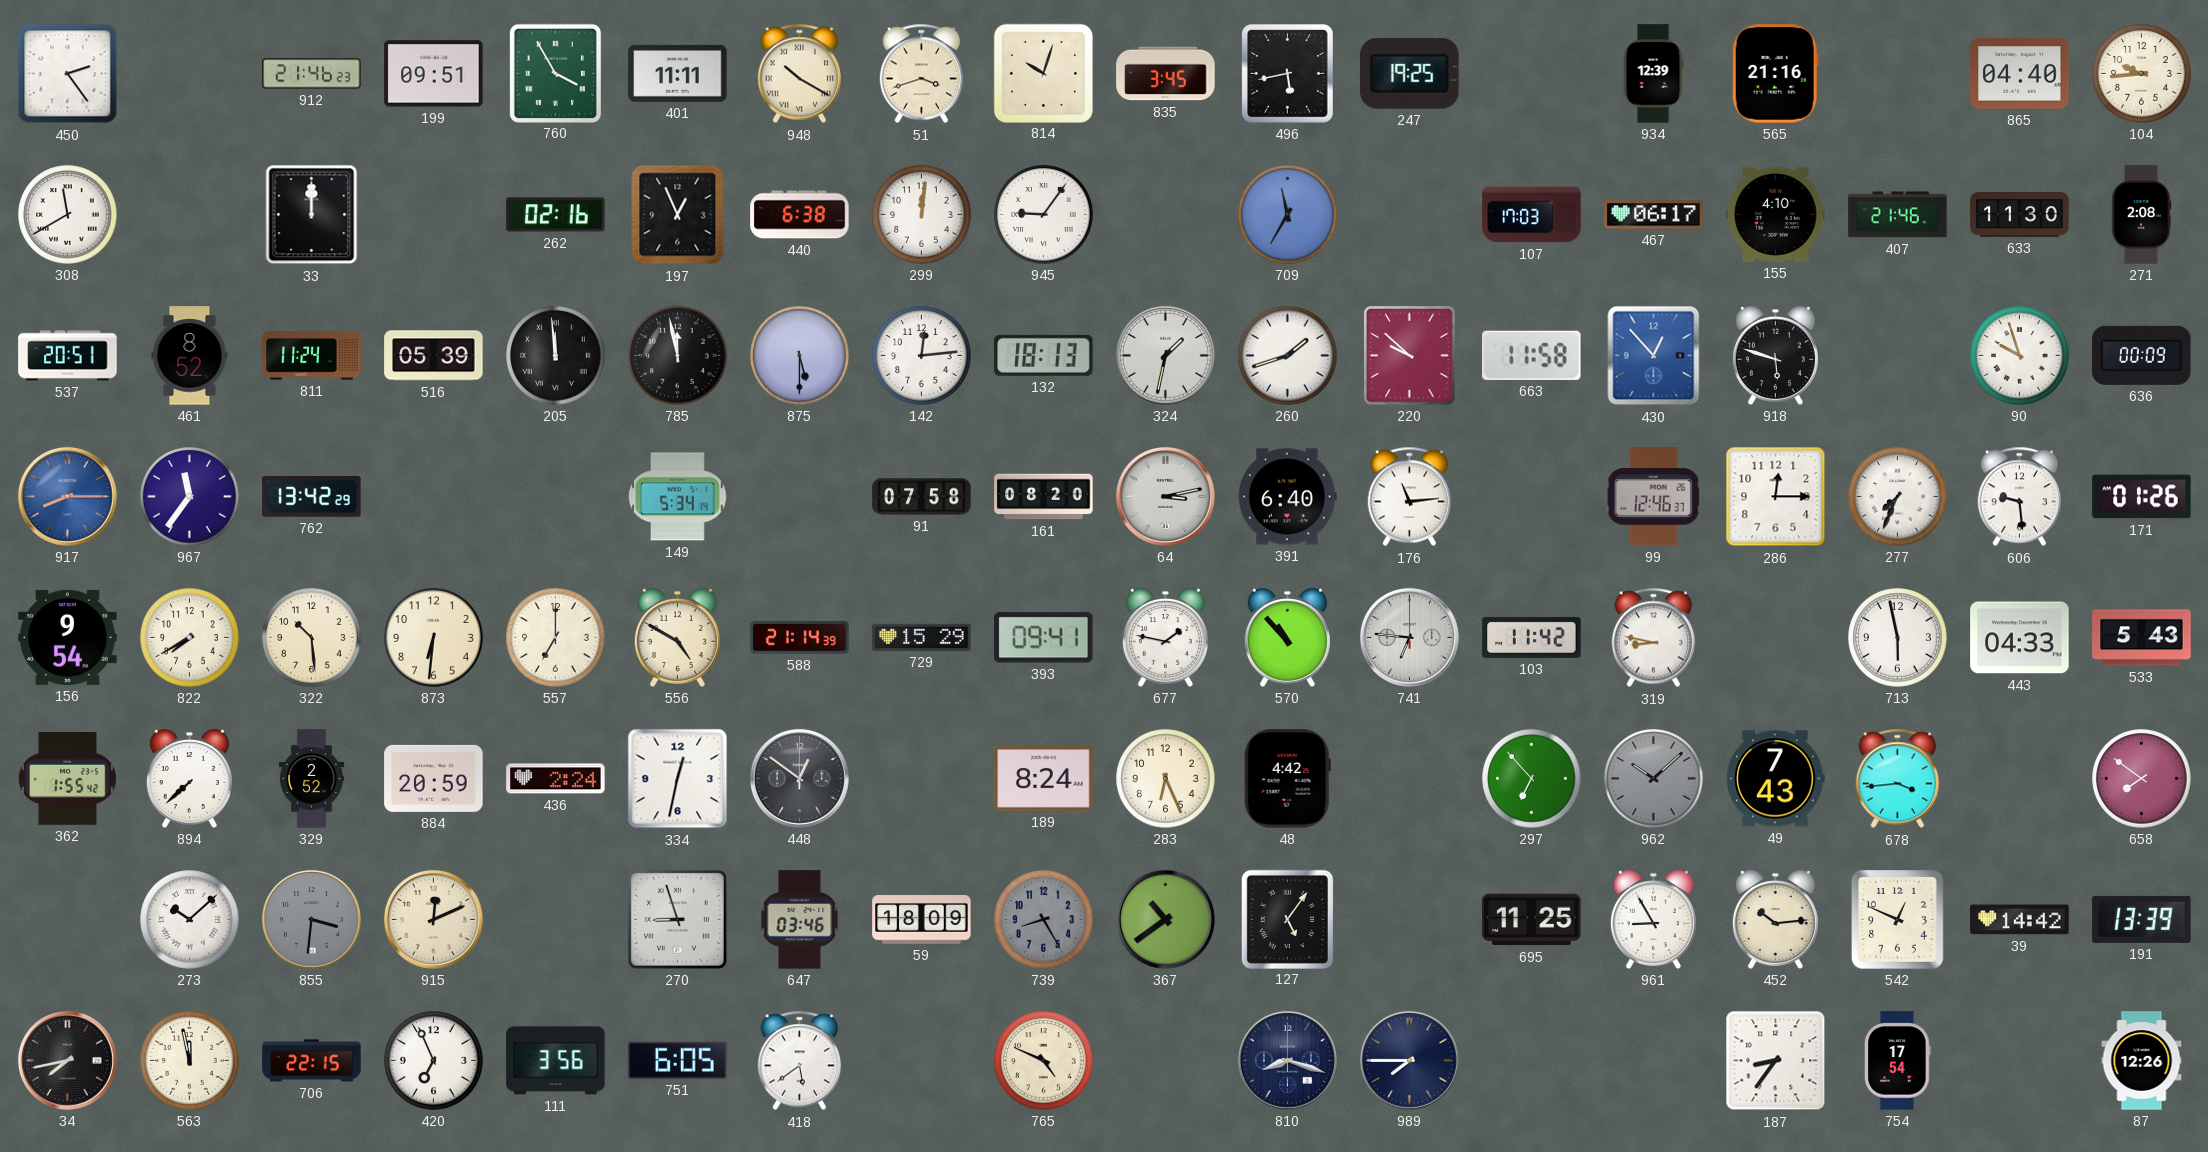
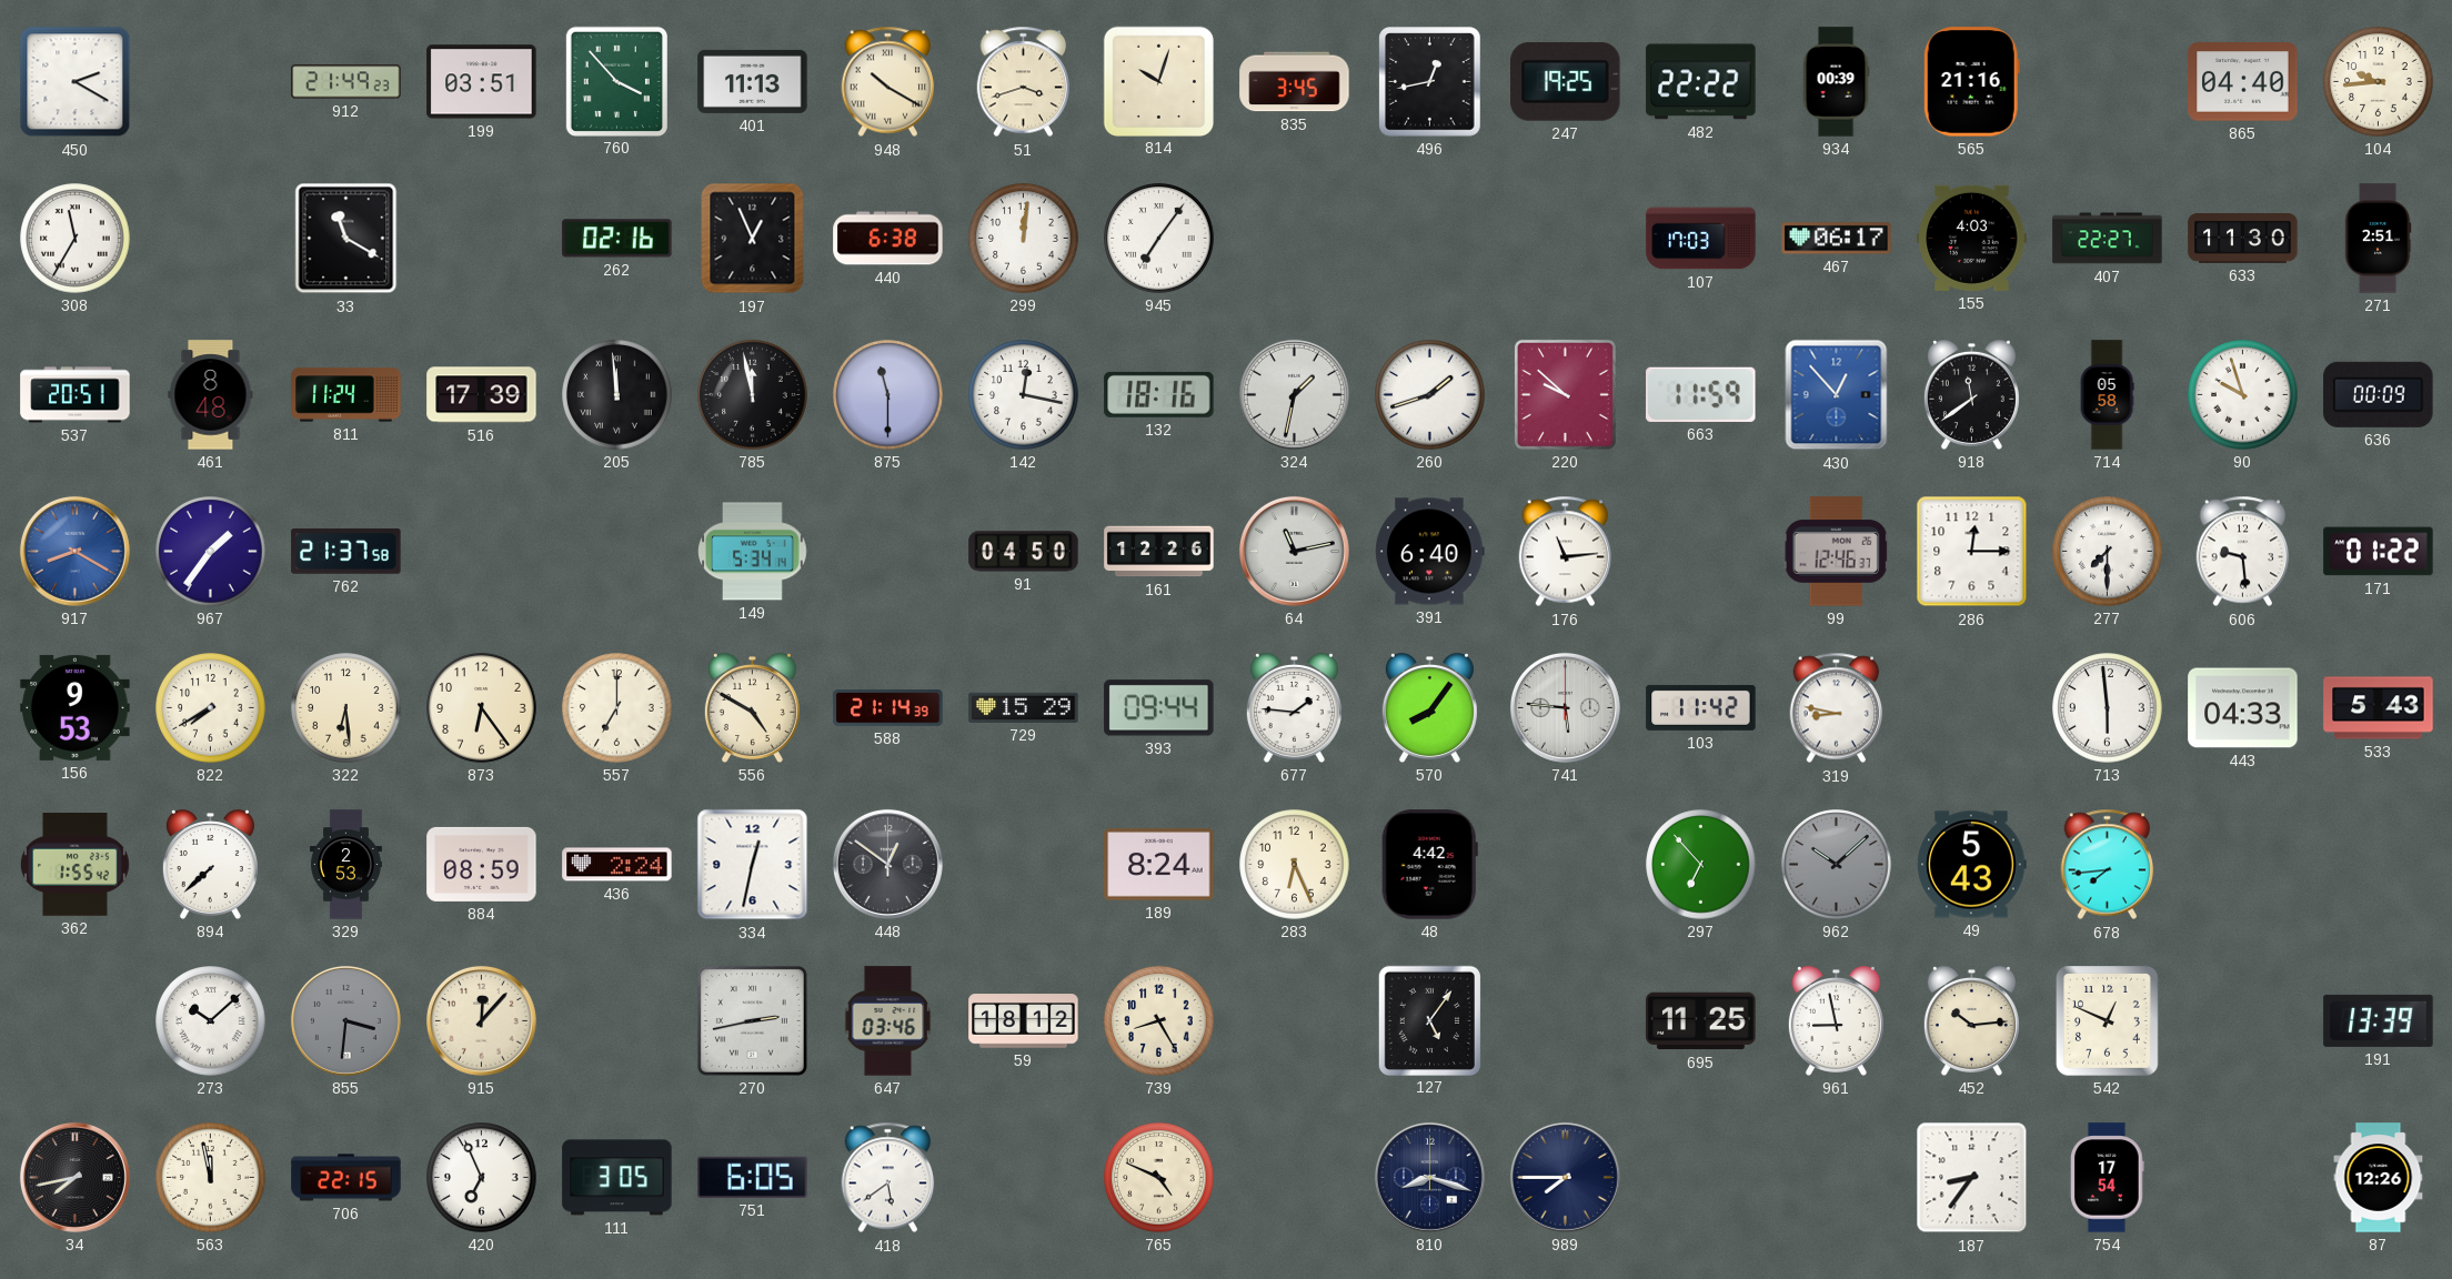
450: 2:24 -> 2:20
912: 21:46 -> 21:49
199: 09:51 -> 03:51
760: 3:55 -> 3:53
401: 11:11 -> 11:13
496: 5:43 -> 12:43
482: none -> 22:22
934: 12:39 -> 00:39
308: 11:40 -> 11:35
33: 12:00 -> 11:20
945: 9:06 -> 7:06
709: 11:35 -> none
155: 4:10 -> 4:03
407: 21:46 -> 22:27
271: 2:08 -> 2:51
461: 8:52 -> 8:48
516: 05:39 -> 17:39
875: 5:30 -> 11:30
142: 12:14 -> 12:17
132: 18:13 -> 18:16
663: 11:58 -> 11:59
918: 5:48 -> 11:39
714: none -> 05:58
917: 8:15 -> 8:20
967: 11:36 -> 1:36
762: 13:42 -> 21:37
91: 07:58 -> 04:50
161: 08:20 -> 12:26
64: 3:13 -> 11:13
277: 7:34 -> 7:30
171: 01:26 -> 01:22
156: 9:54 -> 9:53
322: 10:29 -> 6:29
873: 6:31 -> 6:24
393: 09:41 -> 09:44
677: 1:47 -> 1:46
570: 10:53 -> 8:06
741: 6:46 -> 5:46
713: 5:58 -> 5:59
329: 2:52 -> 2:53
884: 20:59 -> 08:59
49: 7:43 -> 5:43
678: 3:44 -> 7:44
658: 7:51 -> none
915: 12:11 -> 12:07
270: 8:57 -> 2:43
59: 18:09 -> 18:12
739 dial: grey -> cream
367: 10:39 -> none
961: 8:55 -> 8:58
39: 14:42 -> none
111: 3:56 -> 3:05
